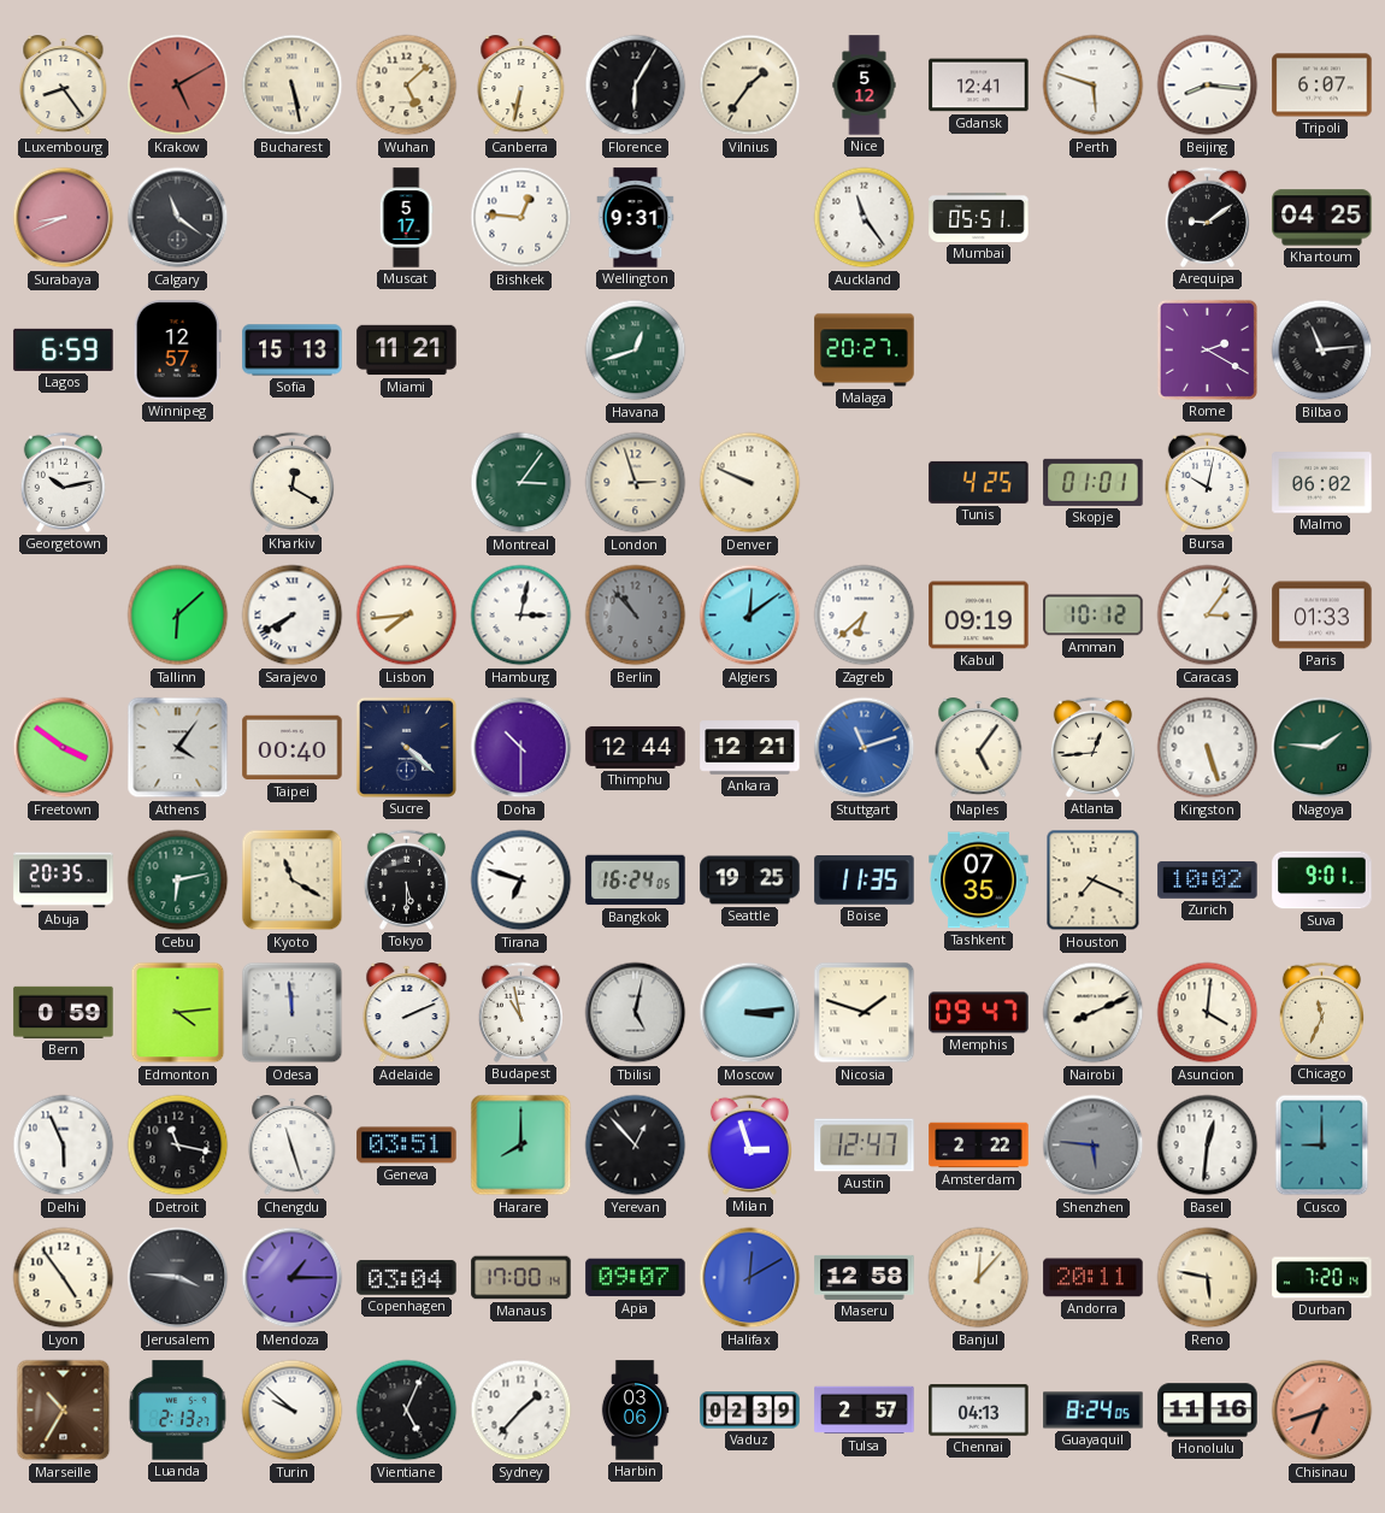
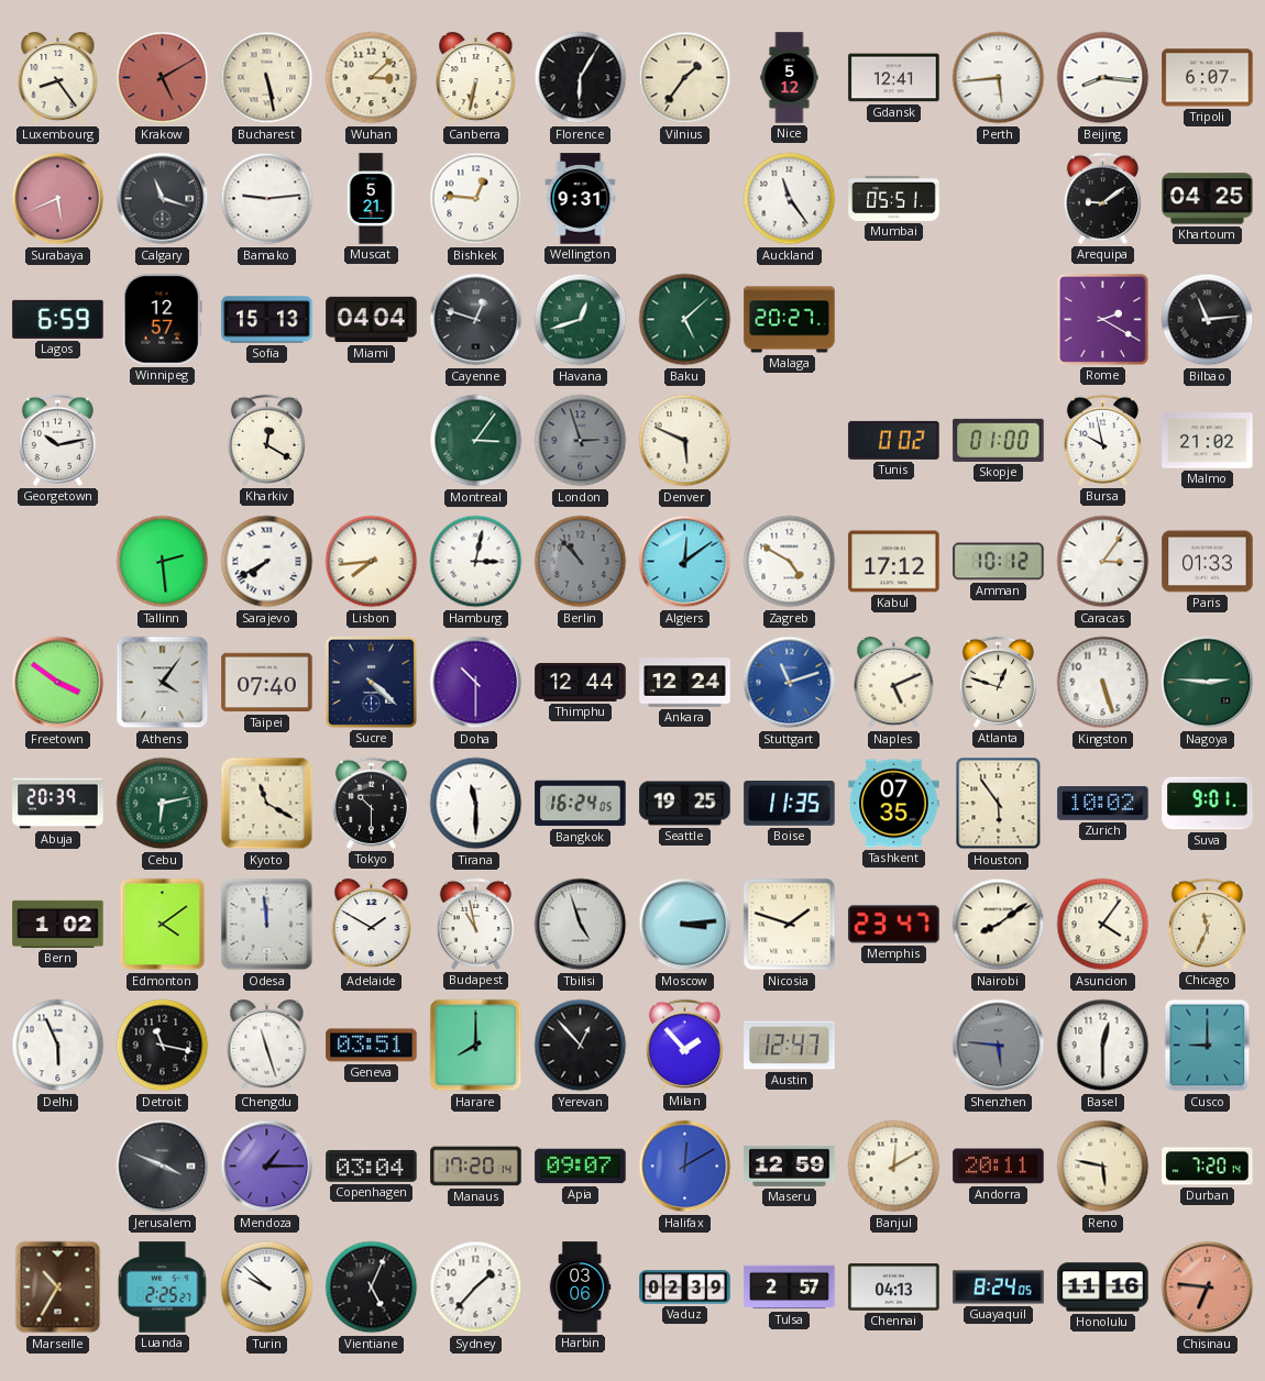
Wuhan: 5:08 -> 3:08
Perth: 5:48 -> 5:44
Surabaya: 8:41 -> 5:41
Calgary: 11:21 -> 11:18
Bamako: none -> 9:14
Muscat: 5:17 -> 5:21
Miami: 11:21 -> 04:04
Cayenne: none -> 12:48
Baku: none -> 5:08
London dial: cream -> grey
Denver: 9:49 -> 5:49
Tunis: 4:25 -> 0:02
Skopje: 01:01 -> 01:00
Bursa: 10:02 -> 9:58
Malmo: 06:02 -> 21:02
Tallinn: 6:08 -> 2:29
Zagreb: 6:38 -> 4:50
Kabul: 09:19 -> 17:12
Taipei: 00:40 -> 07:40
Ankara: 12:21 -> 12:24
Naples: 5:06 -> 5:11
Atlanta: 12:44 -> 12:48
Nagoya: 1:46 -> 2:46
Abuja: 20:35 -> 20:39
Tokyo: 5:30 -> 10:30
Tirana: 6:48 -> 11:30
Houston: 7:19 -> 5:54
Bern: 0:59 -> 1:02
Edmonton: 4:14 -> 4:09
Adelaide: 2:11 -> 1:50
Tbilisi: 5:02 -> 4:57
Memphis: 09:47 -> 23:47
Nairobi: 8:11 -> 8:09
Asuncion: 4:01 -> 4:06
Milan: 2:57 -> 1:53
Amsterdam: 2:22 -> none
Basel: 12:31 -> 12:30
Lyon: 4:54 -> none
Jerusalem: 3:46 -> 3:49
Manaus: 17:00 -> 17:20
Maseru: 12:58 -> 12:59
Banjul: 12:07 -> 12:10
Luanda: 2:13 -> 2:25
Chisinau: 6:42 -> 6:46
